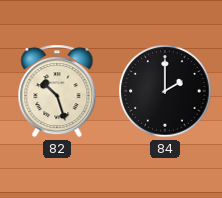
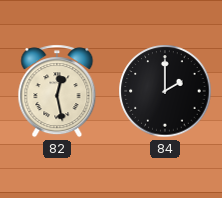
82: 10:27 -> 12:28
